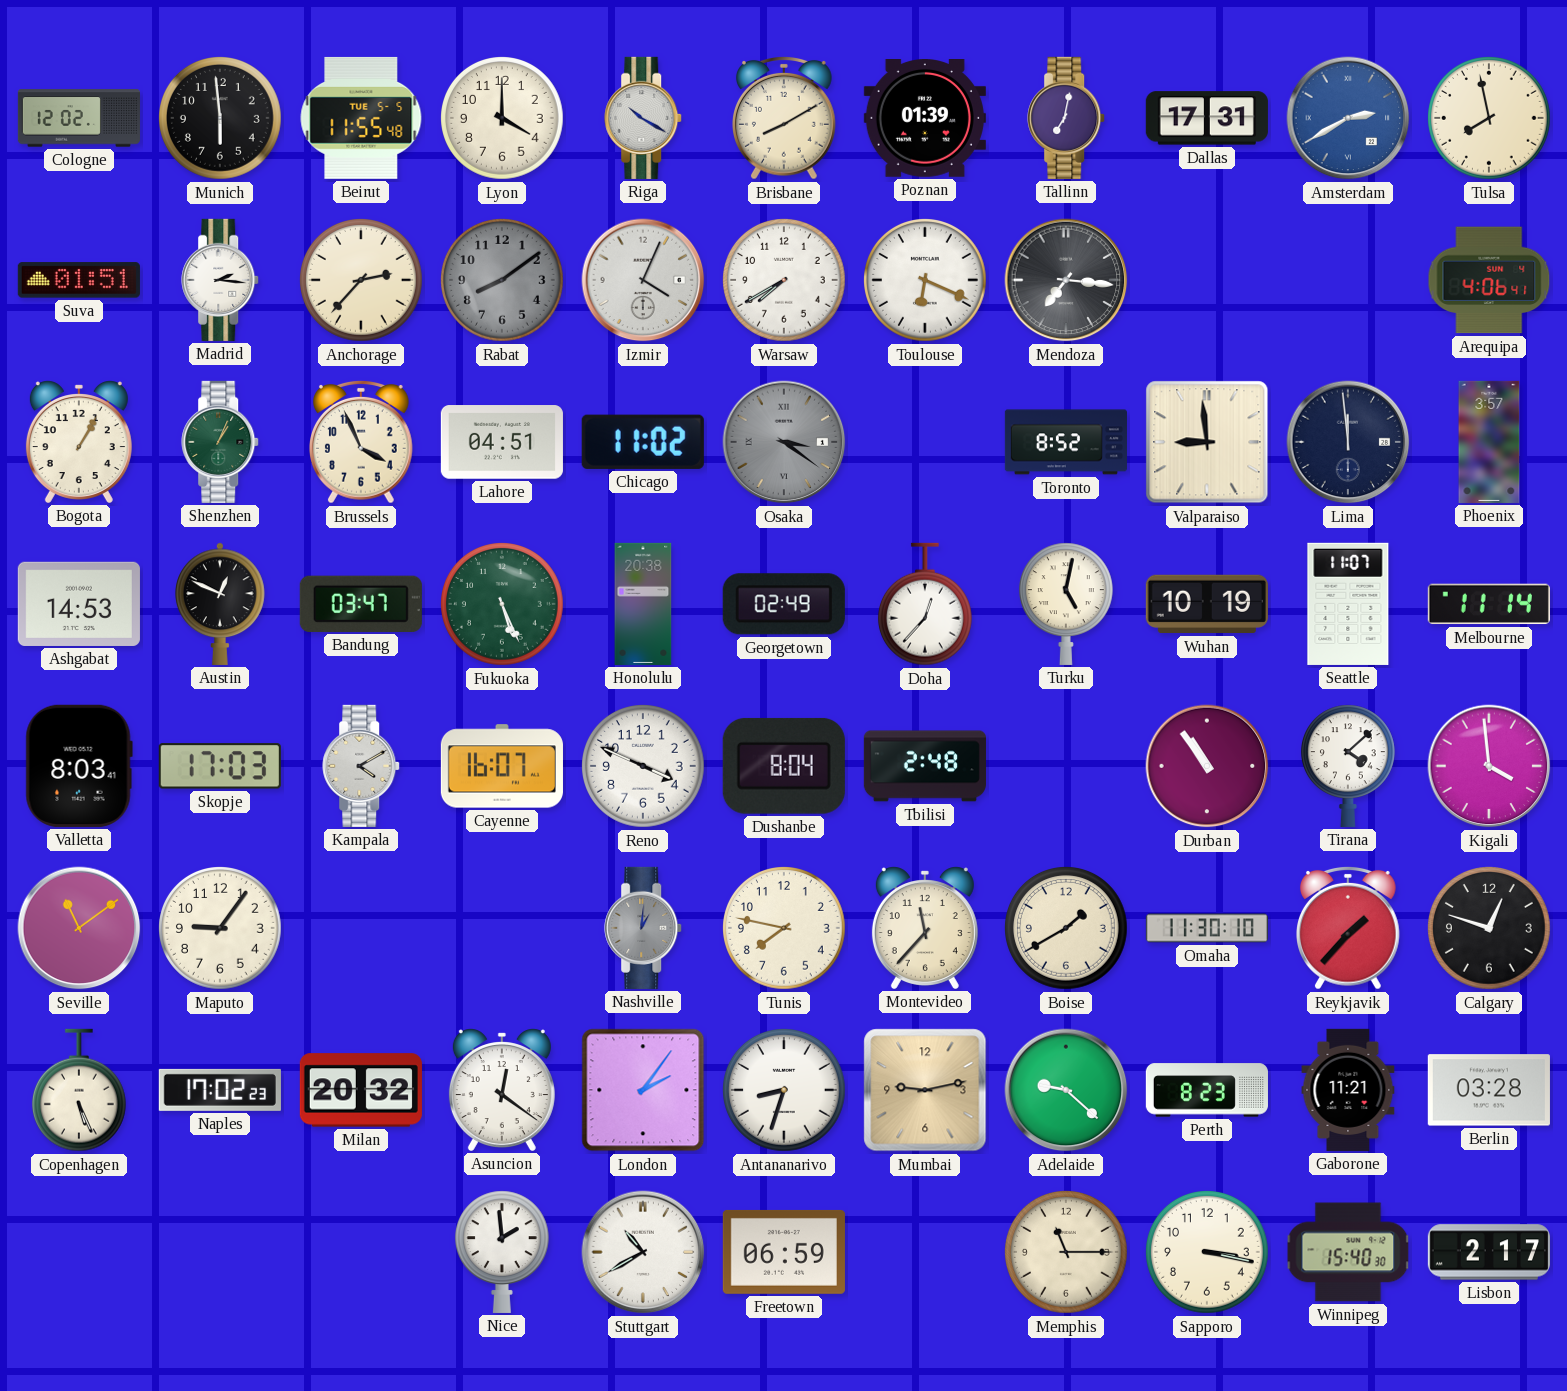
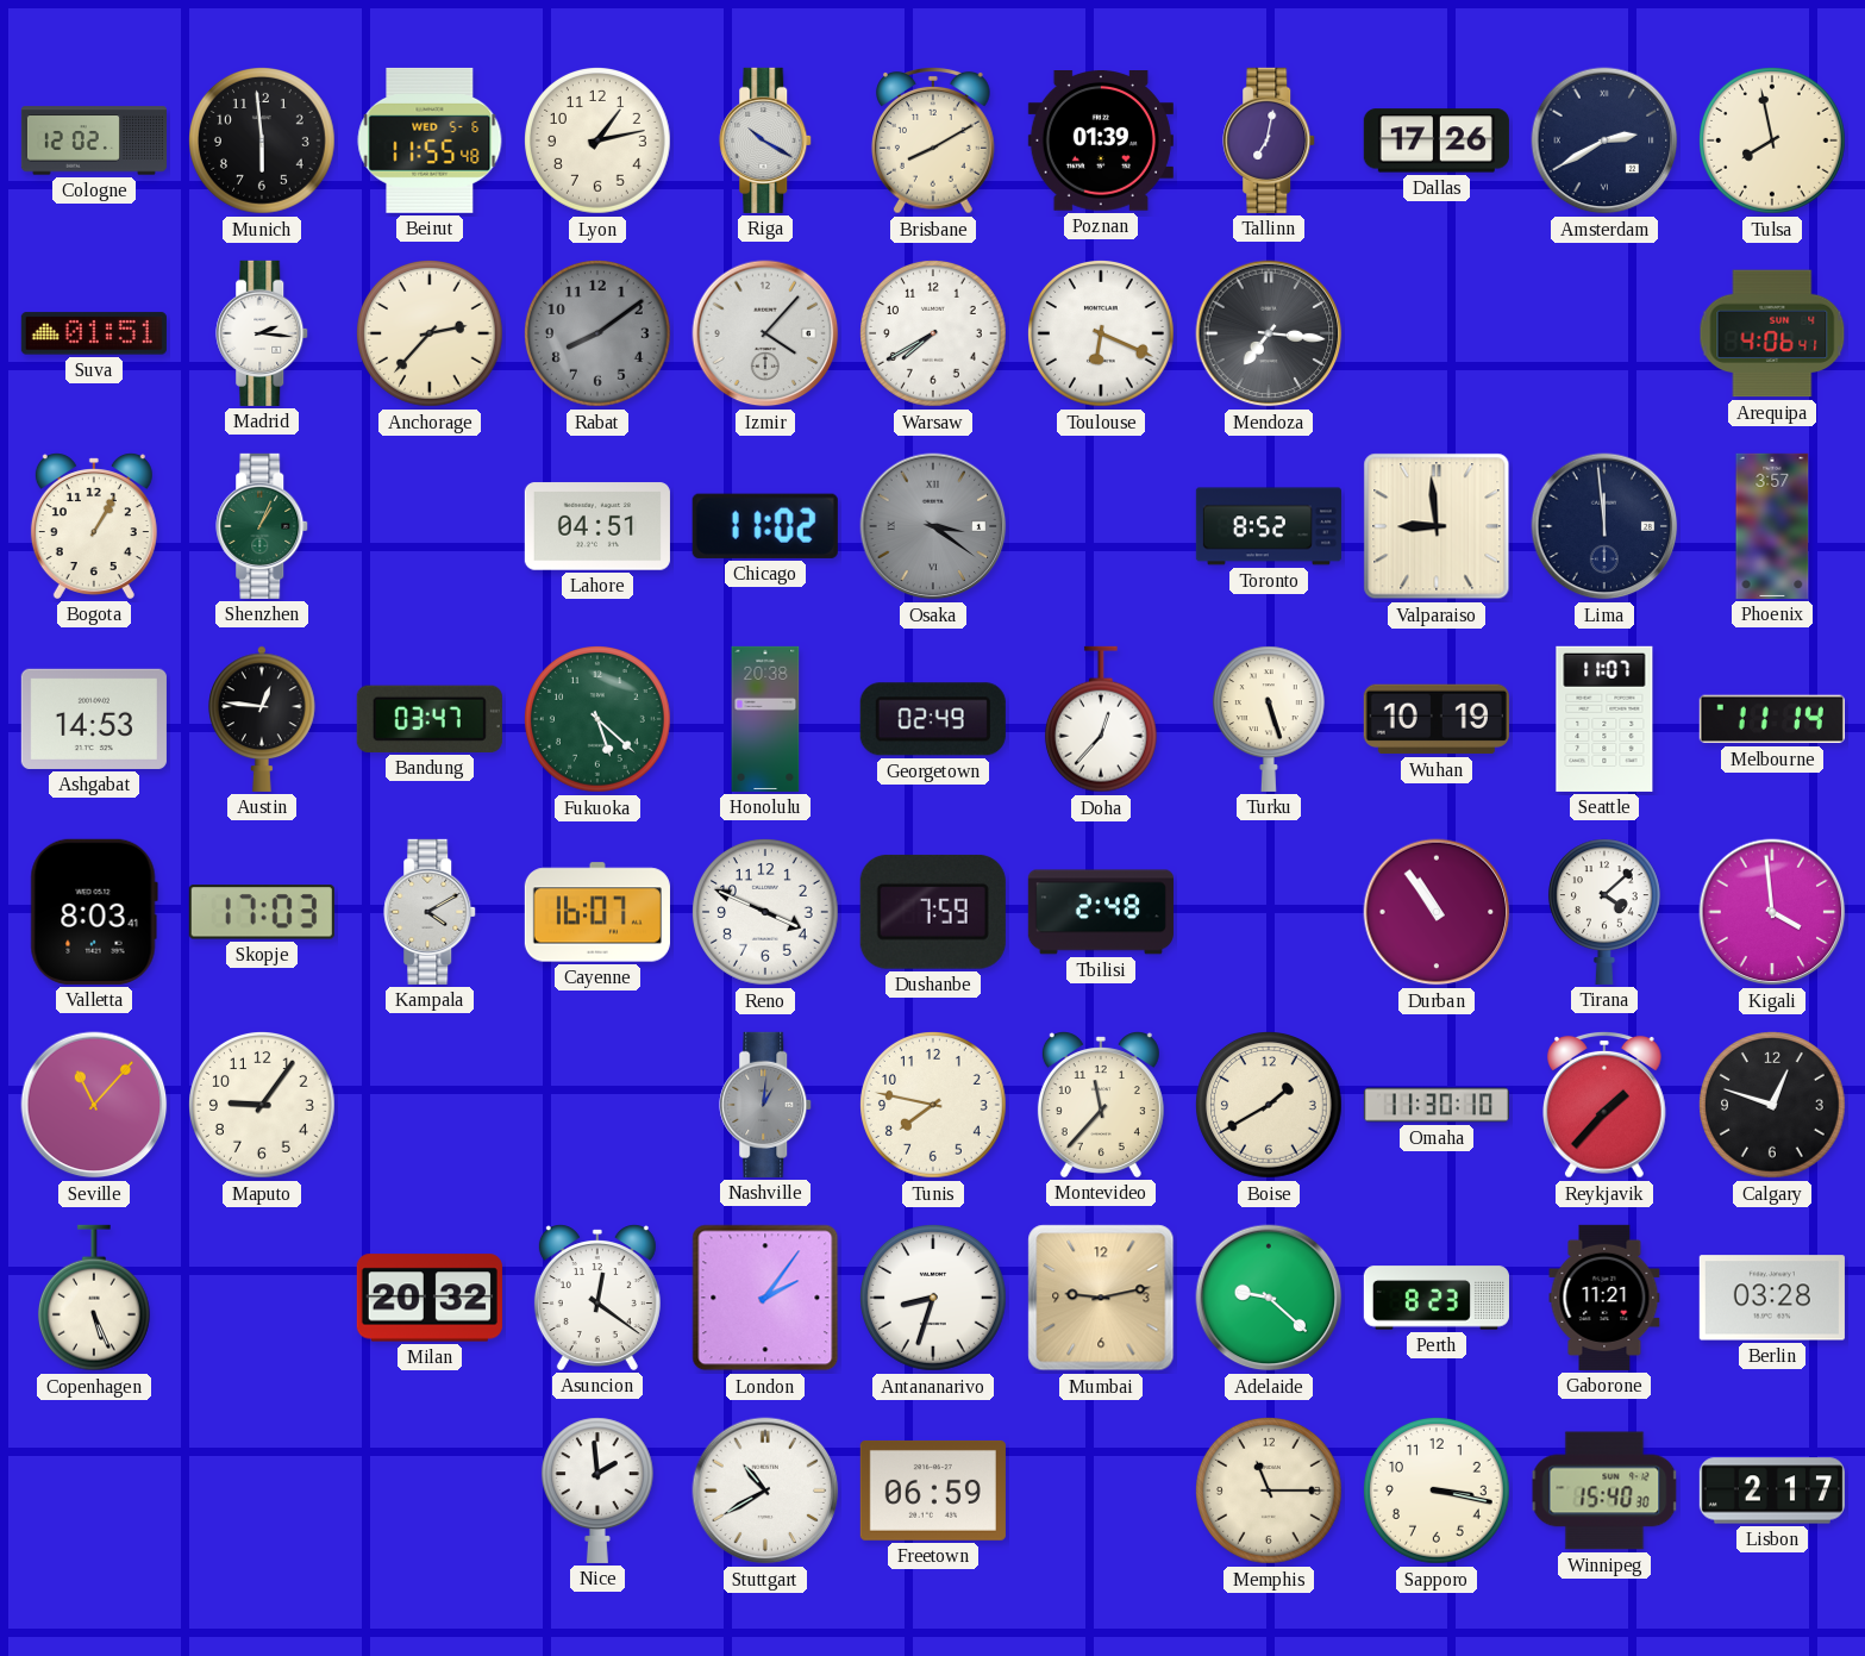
Beirut date: TUE 5-5 -> WED 5-6
Lyon: 4:00 -> 1:13
Dallas: 17:31 -> 17:26
Amsterdam dial: blue -> navy
Izmir: 4:04 -> 4:07
Brussels: 3:56 -> none
Austin: 12:49 -> 12:46
Fukuoka: 5:26 -> 5:22
Turku: 5:02 -> 5:27
Dushanbe: 8:04 -> 7:59
Seville: 11:09 -> 11:07
Naples: 17:02 -> none
